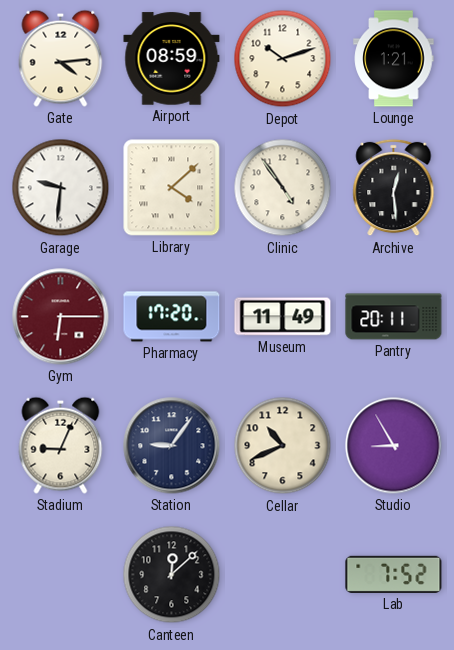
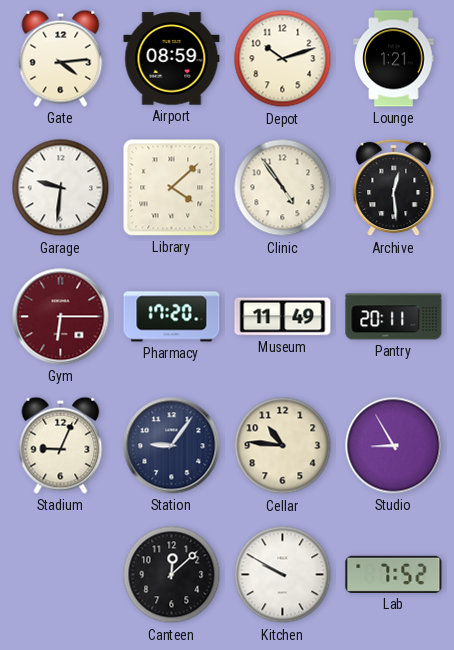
Cellar: 10:41 -> 10:46
Kitchen: none -> 9:50
